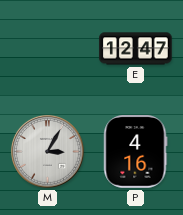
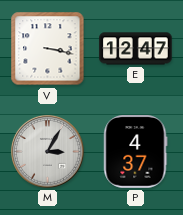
V: none -> 3:17
P: 4:16 -> 4:37
